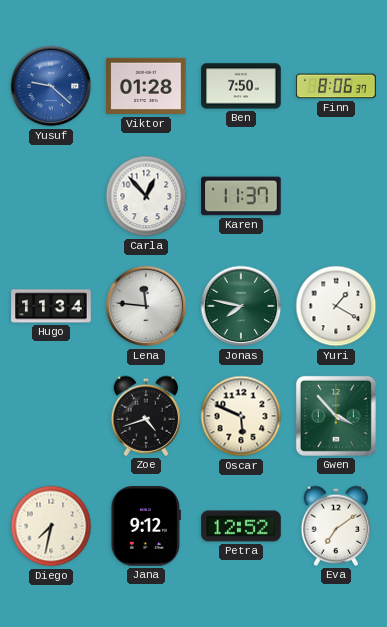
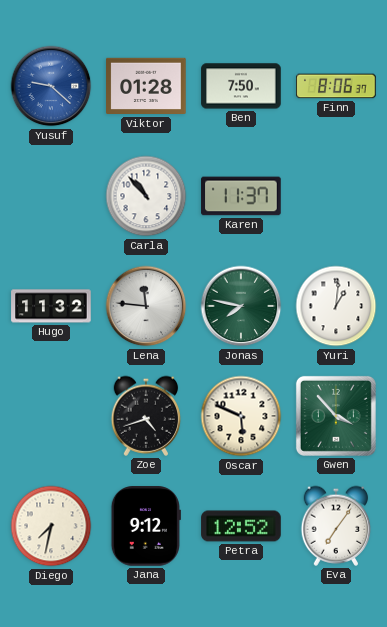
Carla: 12:53 -> 10:53
Hugo: 11:34 -> 11:32
Yuri: 1:20 -> 1:01
Eva: 7:09 -> 7:06
